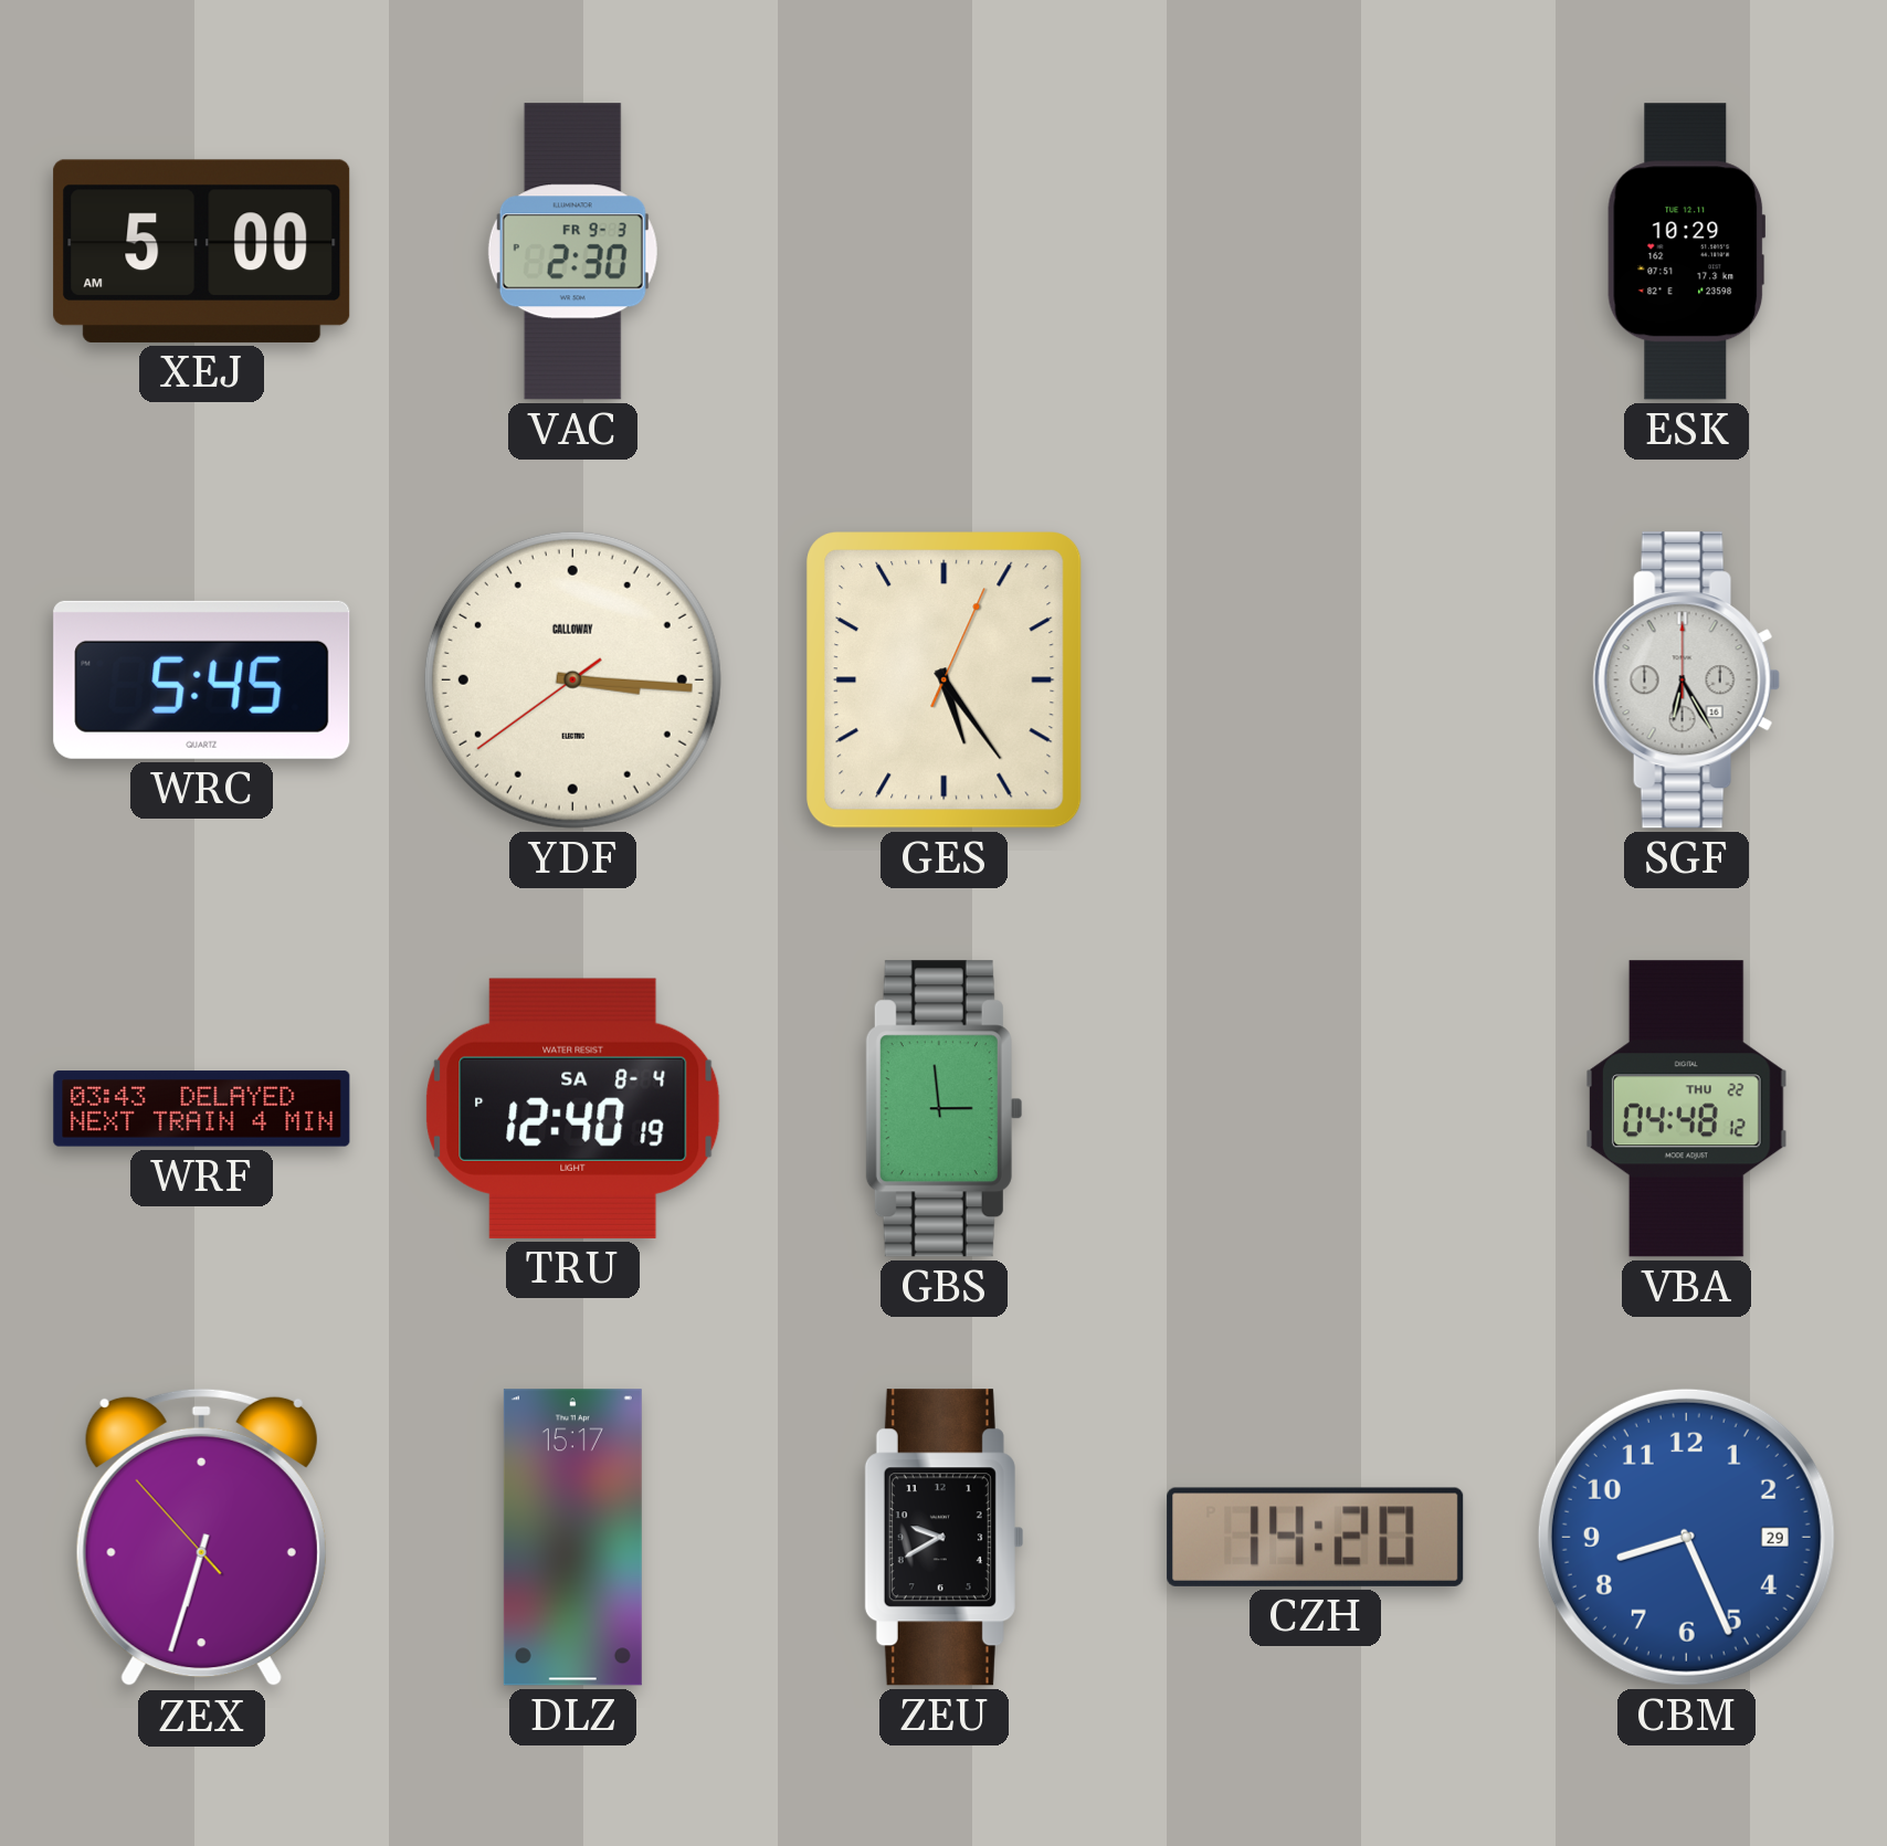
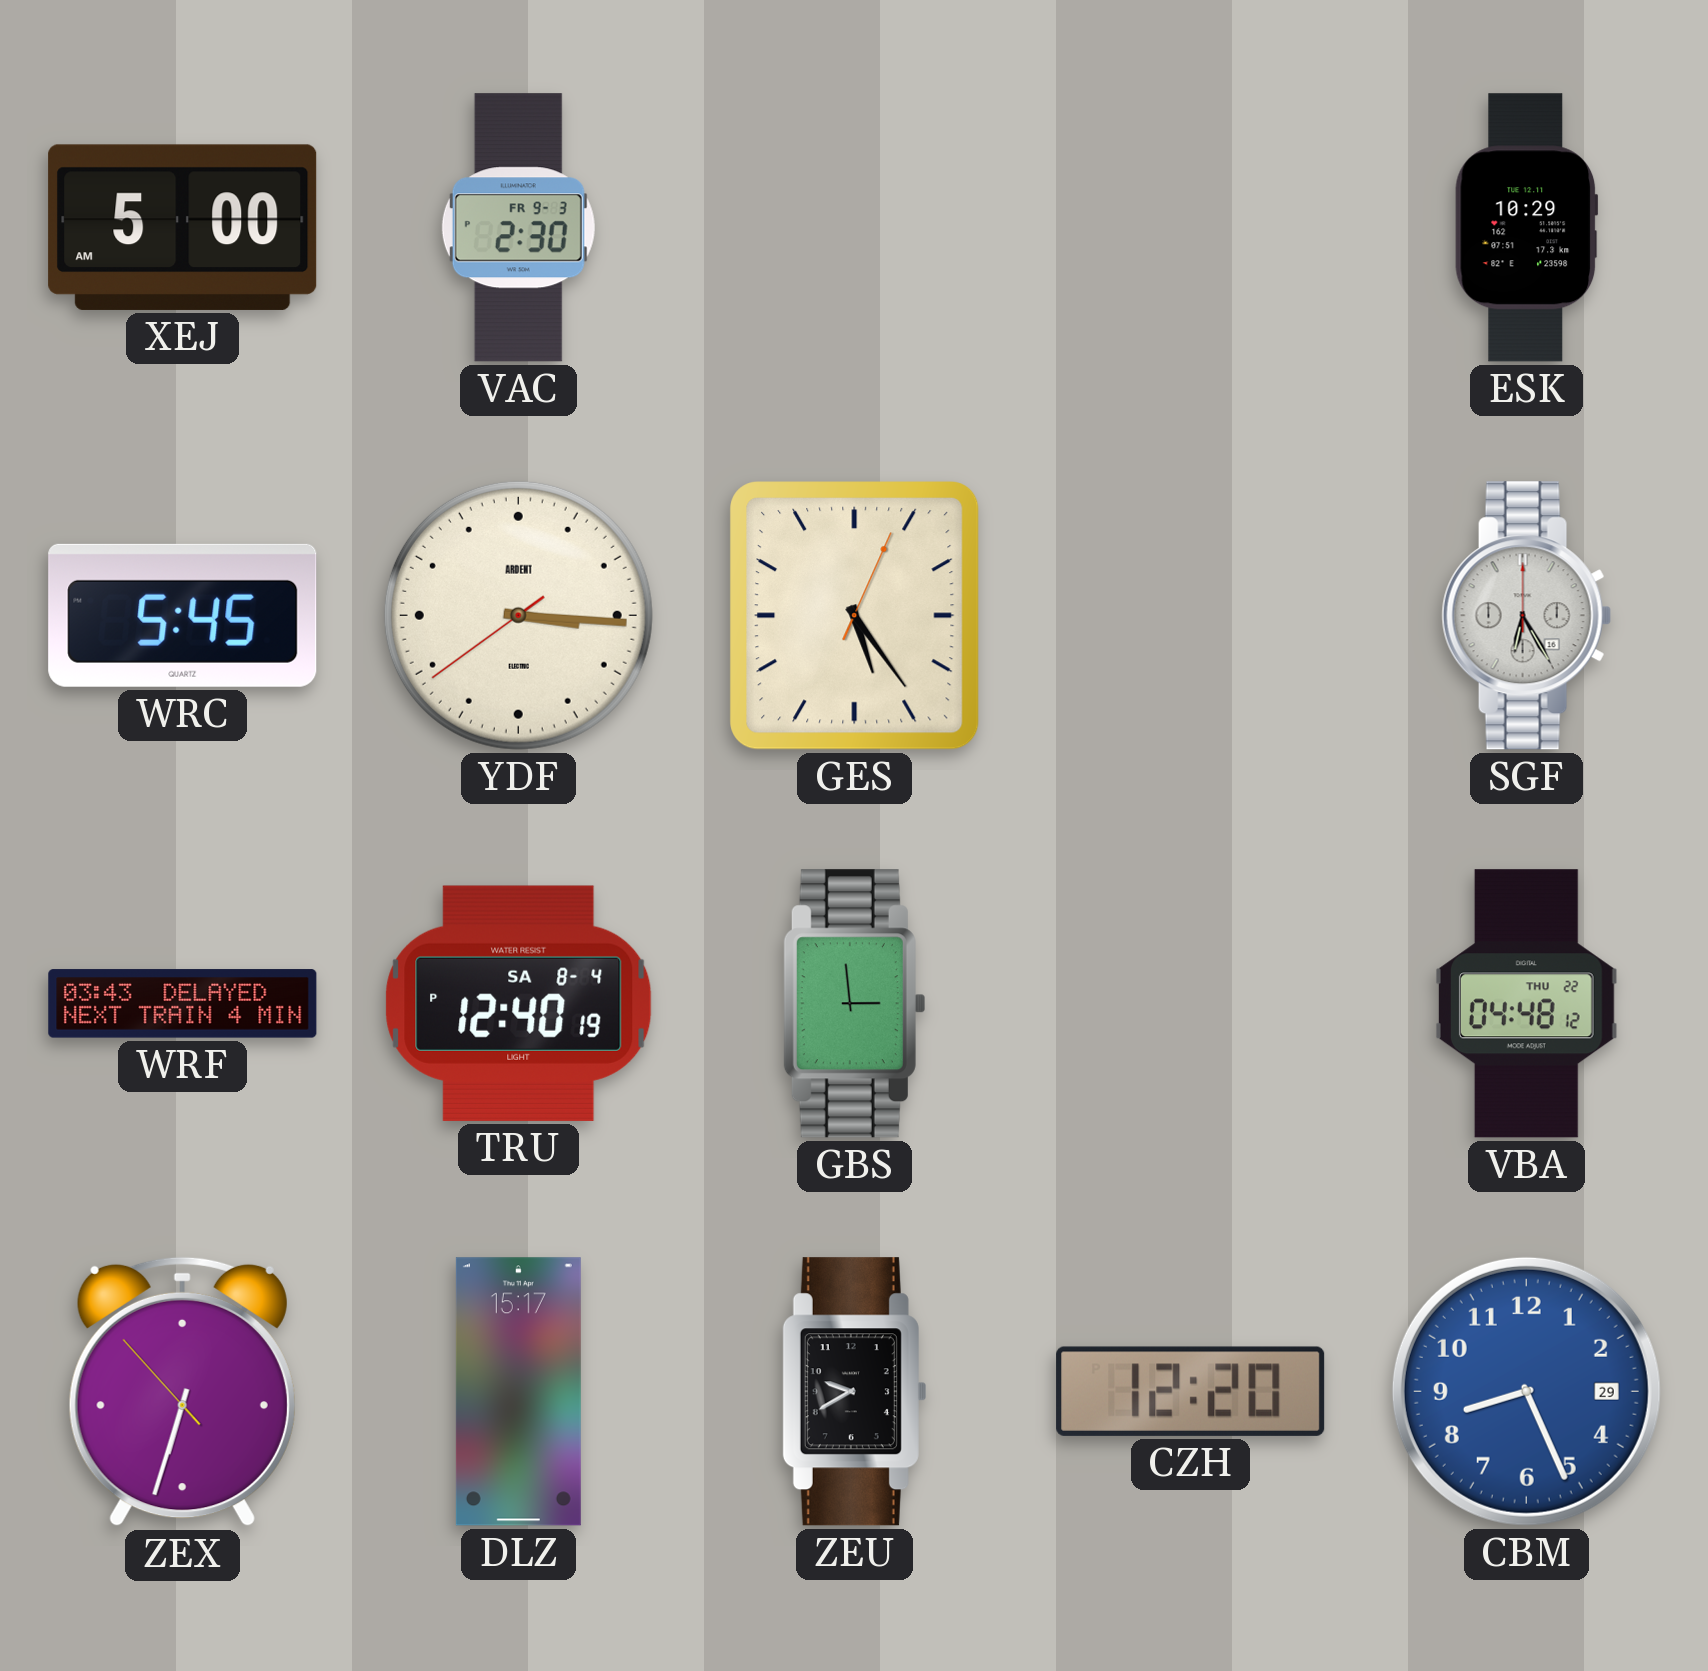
YDF brand: CALLOWAY -> ARDENT
CZH: 14:20 -> 12:20
